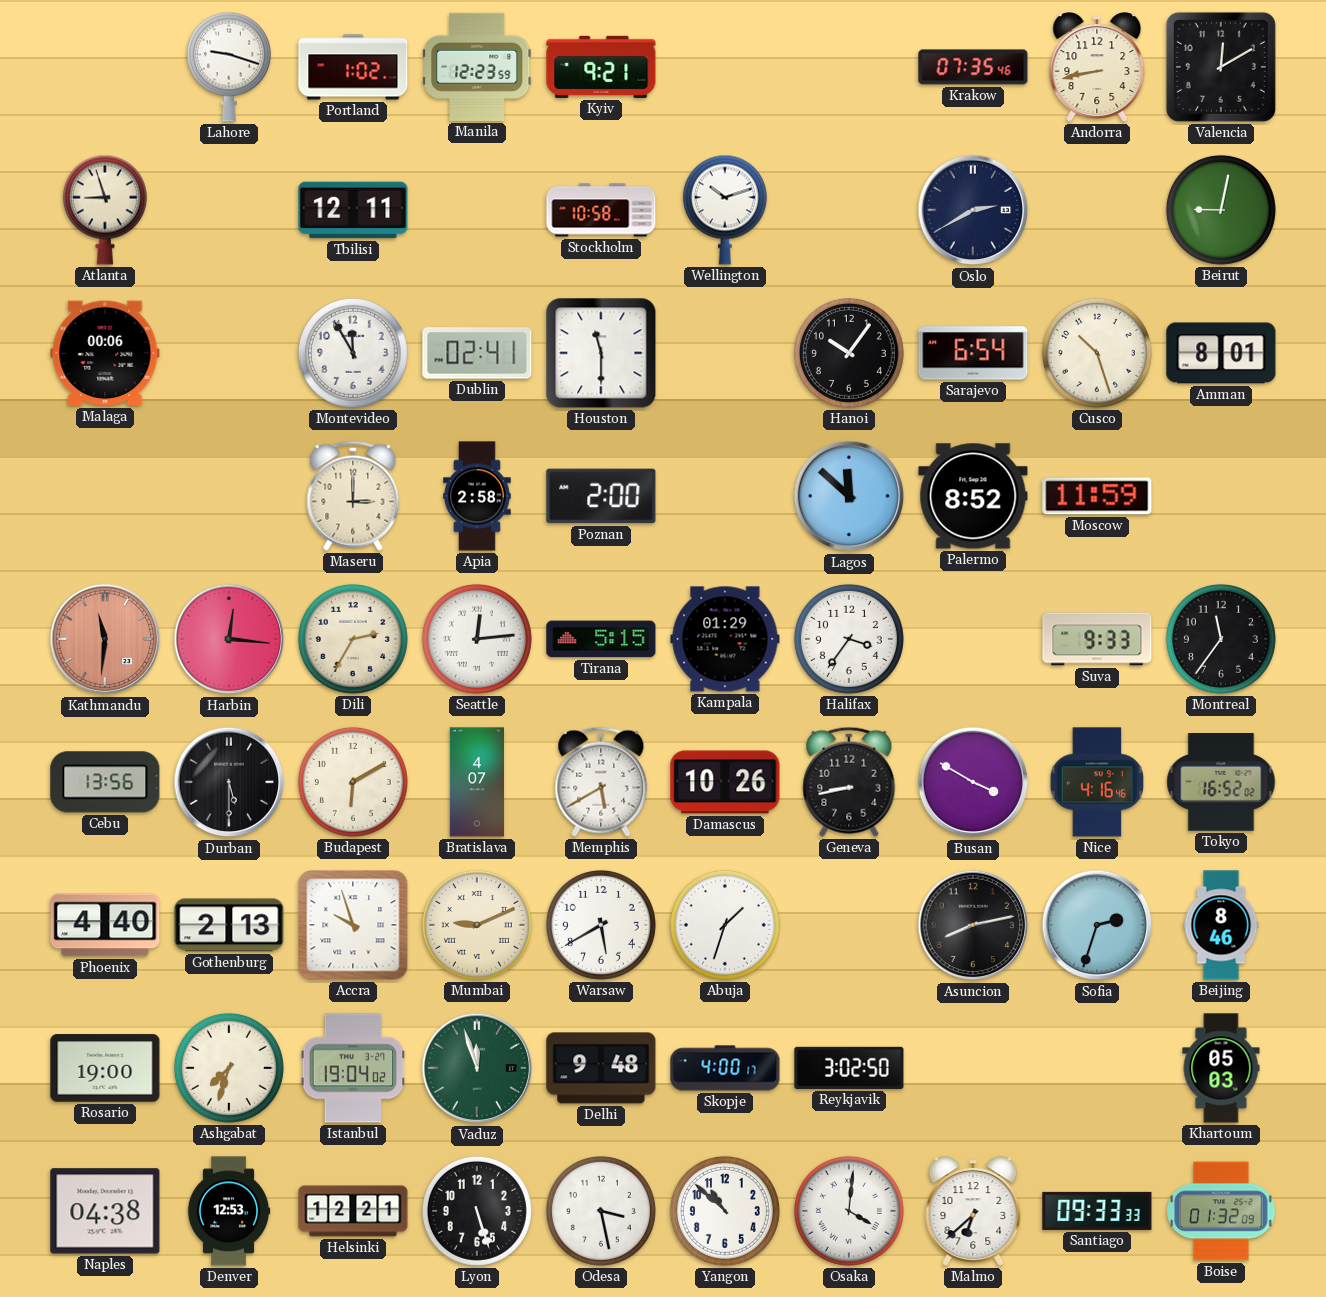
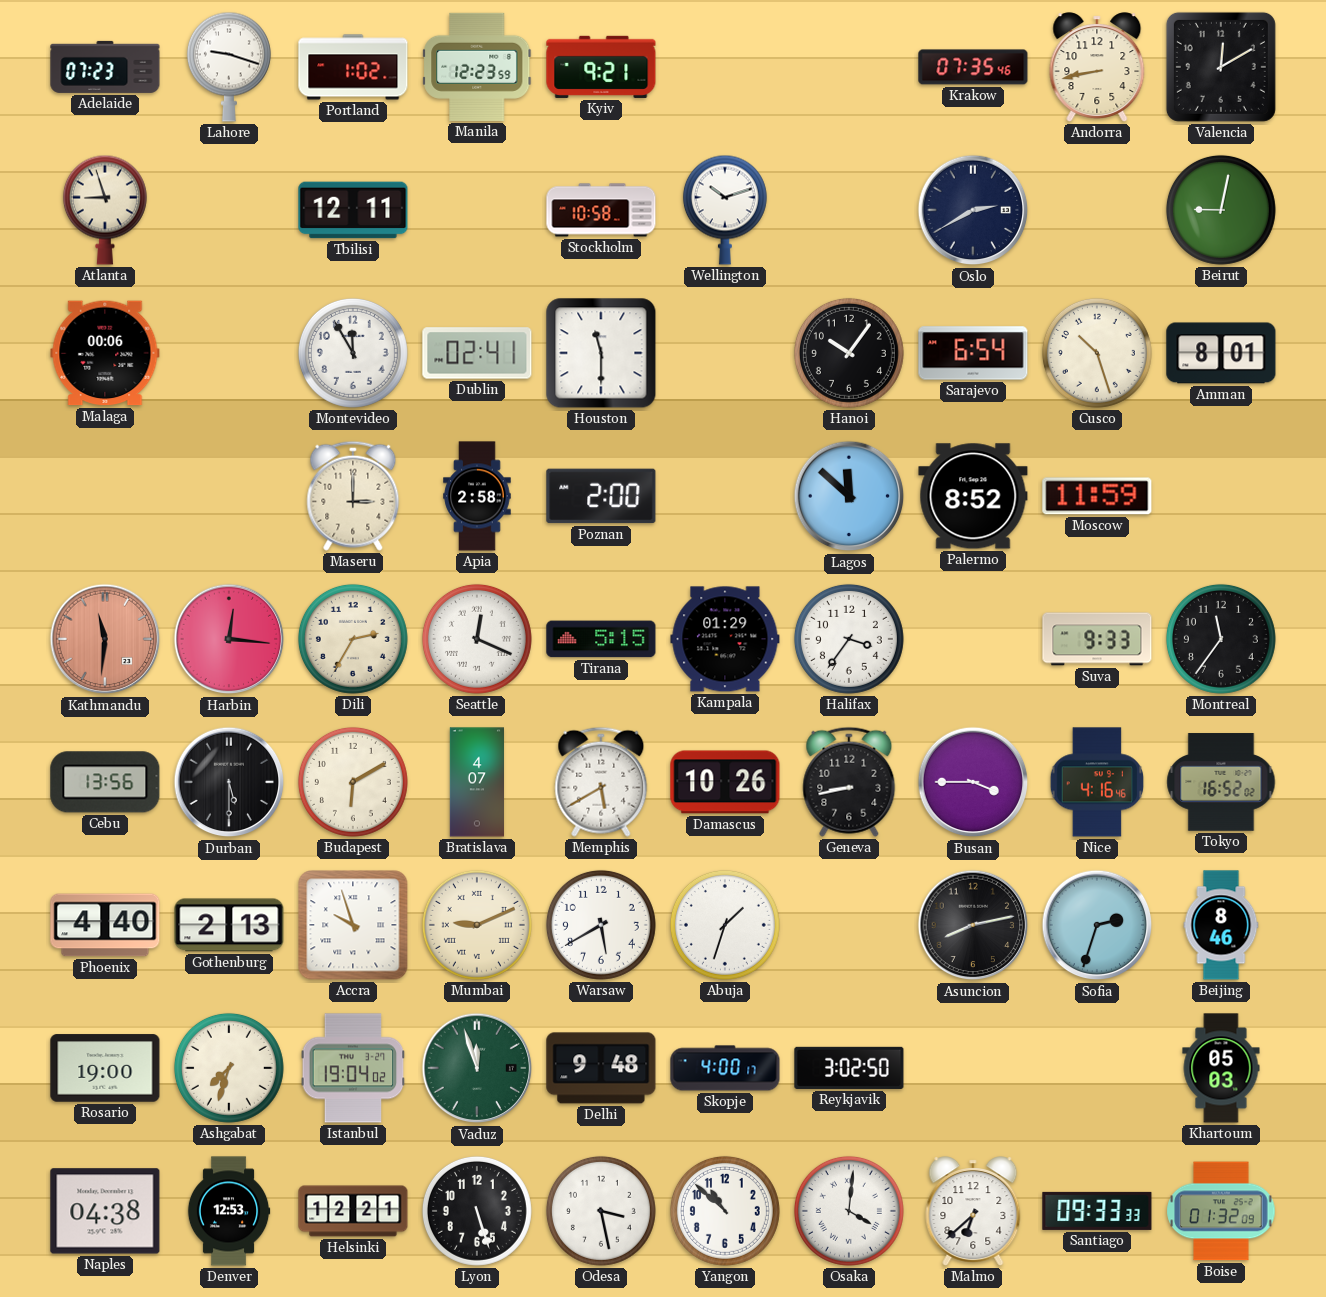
Adelaide: none -> 07:23
Seattle: 12:14 -> 12:19
Busan: 3:50 -> 3:45
